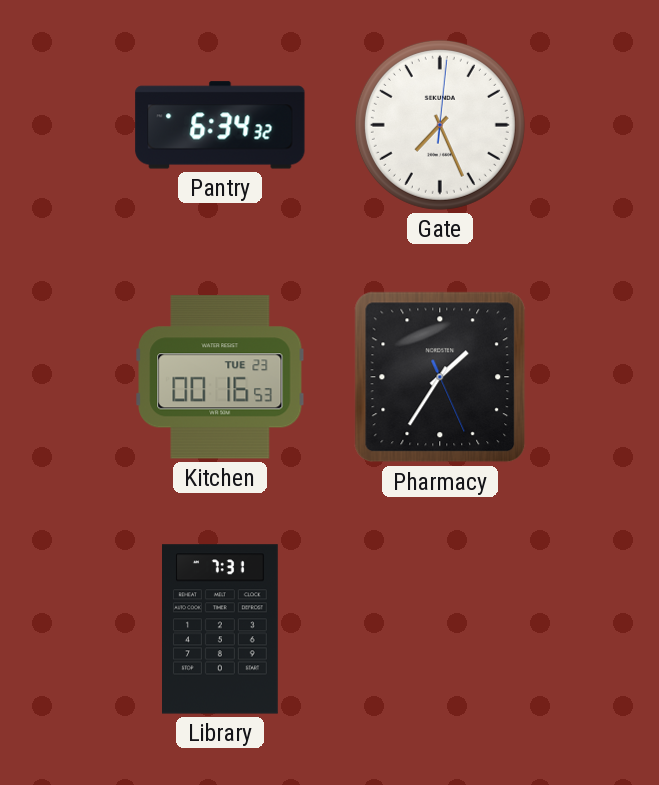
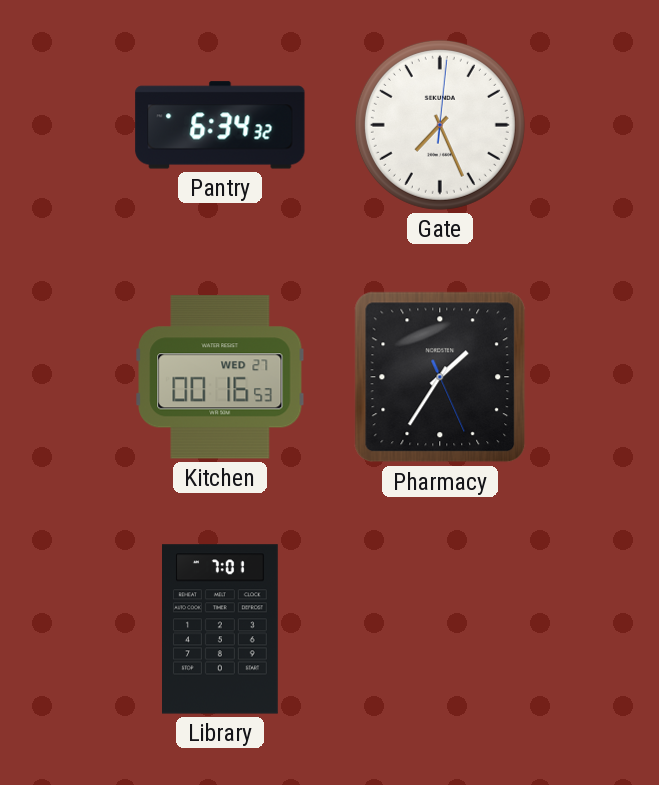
Kitchen date: TUE 23 -> WED 27
Library: 7:31 -> 7:01
